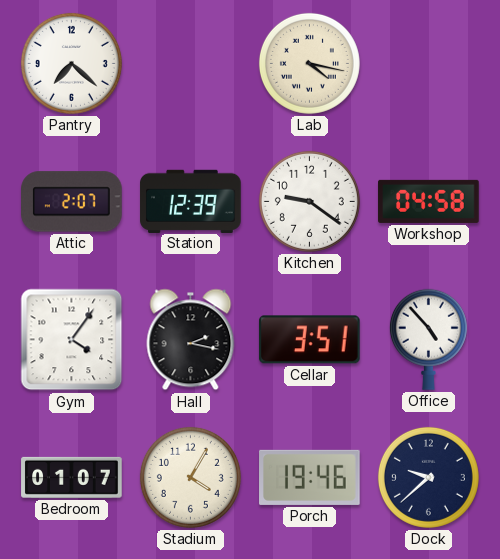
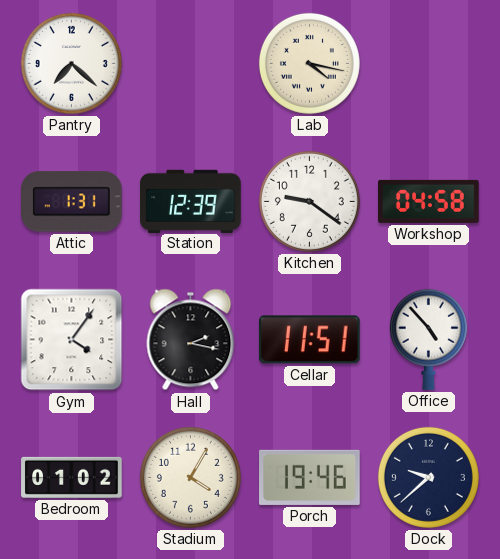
Attic: 2:07 -> 1:31
Cellar: 3:51 -> 11:51
Bedroom: 01:07 -> 01:02
